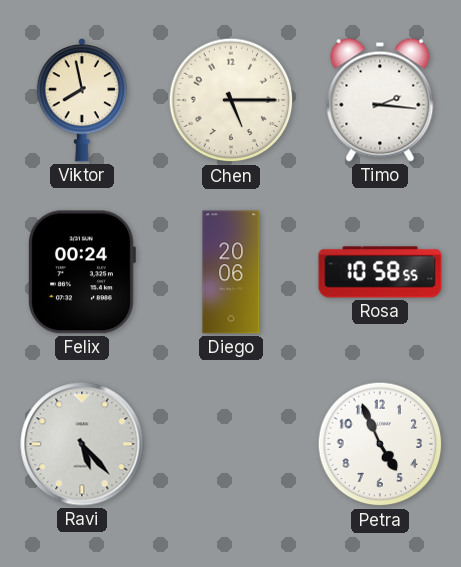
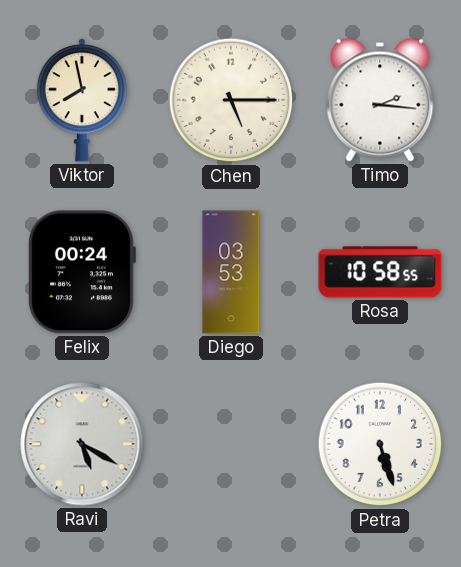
Diego: 20:06 -> 03:53
Ravi: 5:23 -> 5:20
Petra: 4:56 -> 5:27
